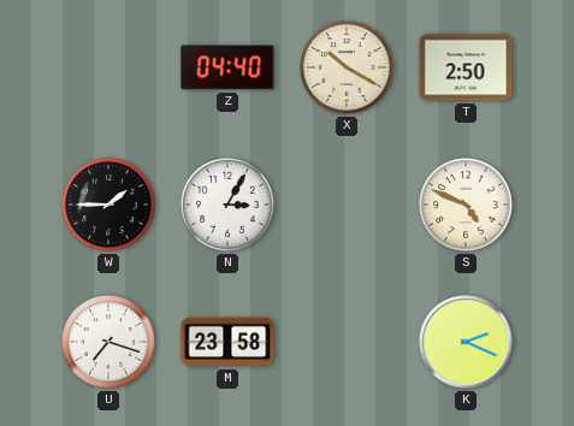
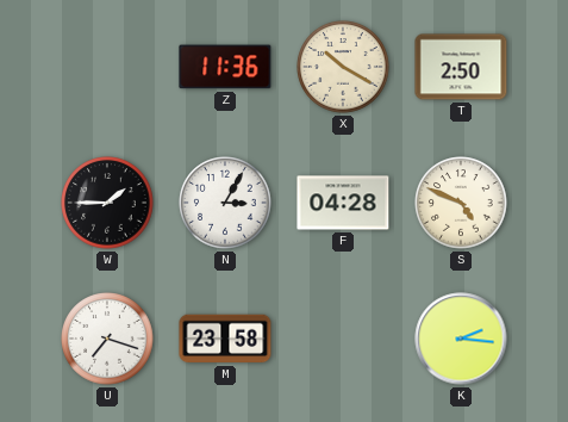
Z: 04:40 -> 11:36
F: none -> 04:28
K: 2:19 -> 2:16
